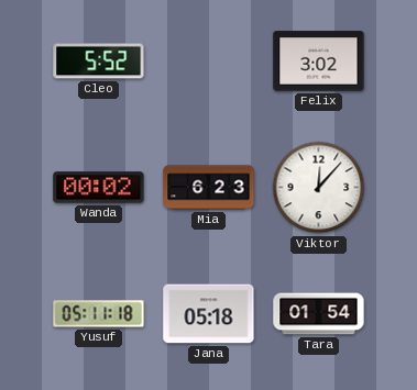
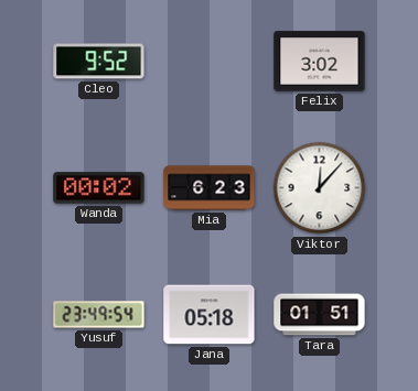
Cleo: 5:52 -> 9:52
Yusuf: 05:11 -> 23:49
Tara: 01:54 -> 01:51
